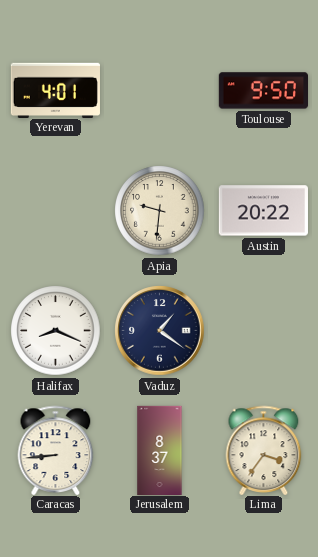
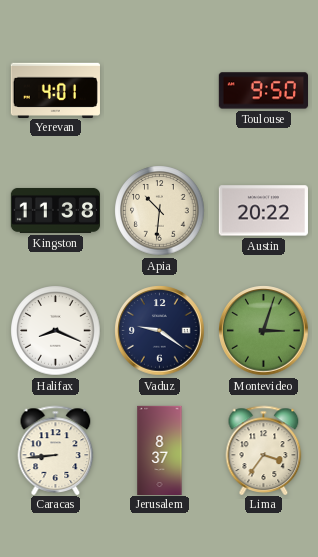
Kingston: none -> 11:38
Apia: 9:31 -> 10:31
Vaduz: 1:21 -> 9:21
Montevideo: none -> 3:03
